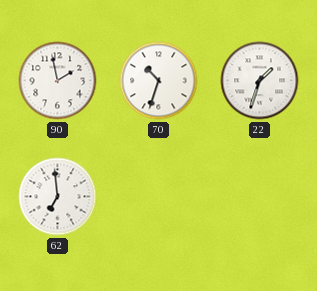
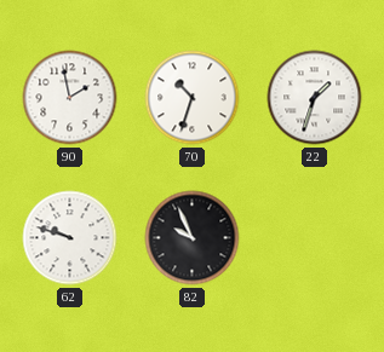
62: 6:59 -> 9:48
82: none -> 9:56
